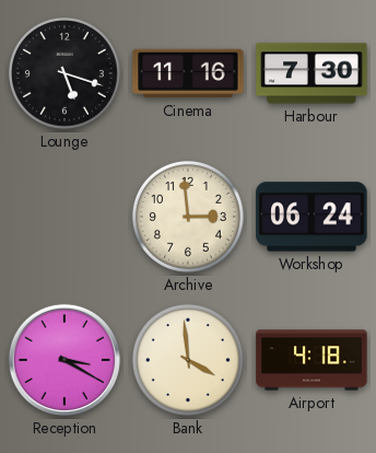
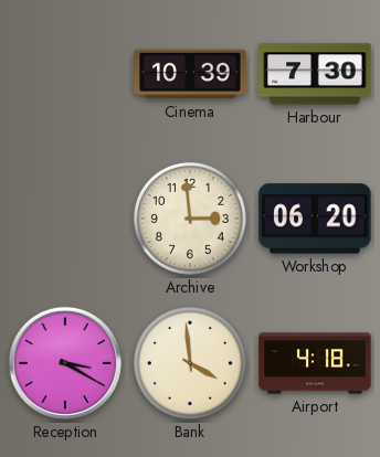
Lounge: 5:18 -> none
Cinema: 11:16 -> 10:39
Workshop: 06:24 -> 06:20
